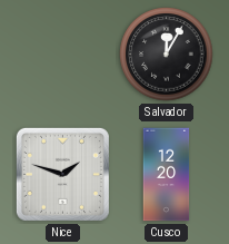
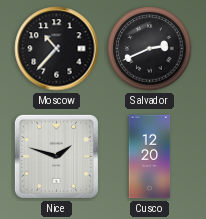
Moscow: none -> 10:37
Salvador: 12:05 -> 2:41
